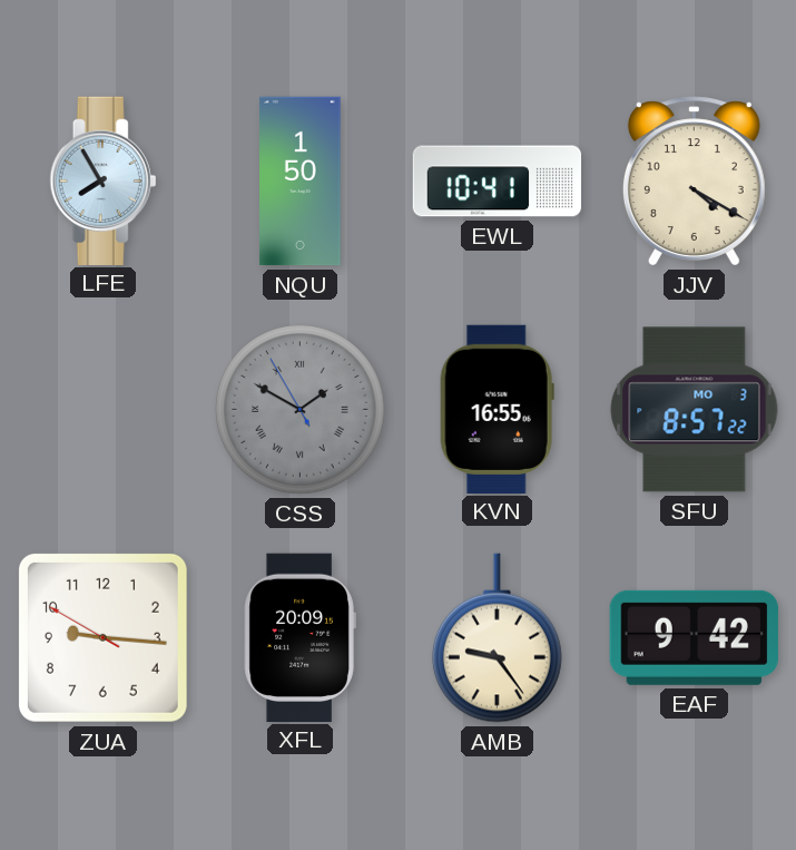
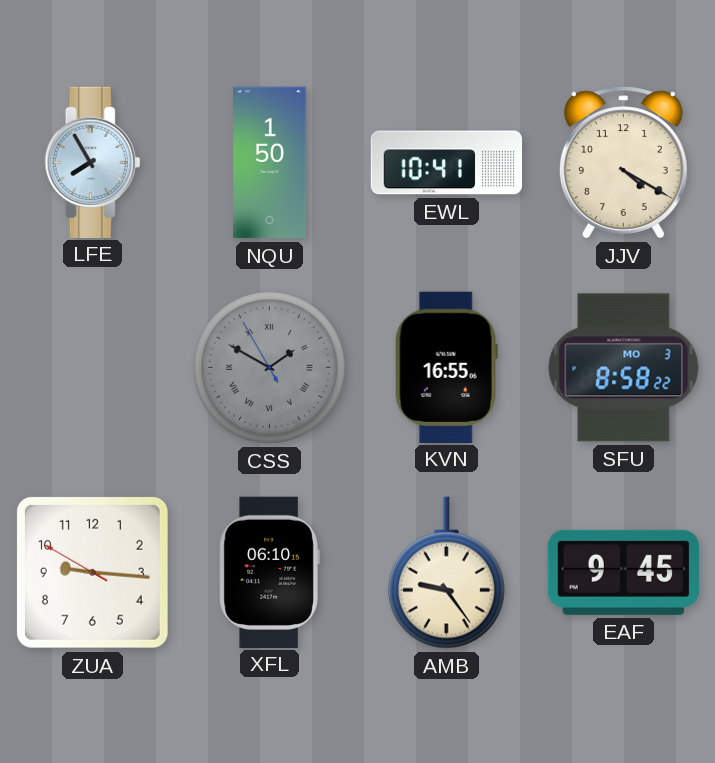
SFU: 8:57 -> 8:58
XFL: 20:09 -> 06:10
EAF: 9:42 -> 9:45
